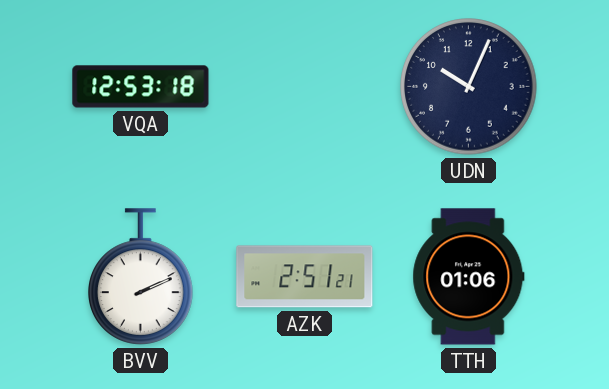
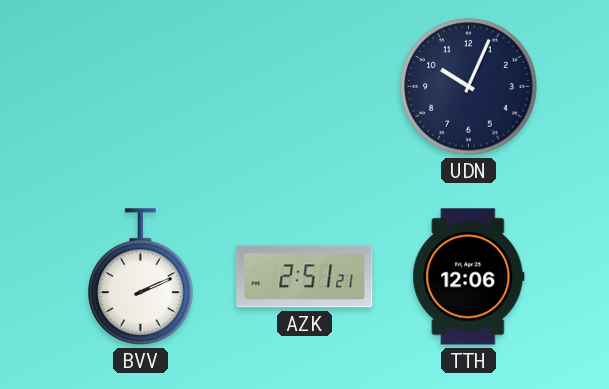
VQA: 12:53 -> none
TTH: 01:06 -> 12:06
